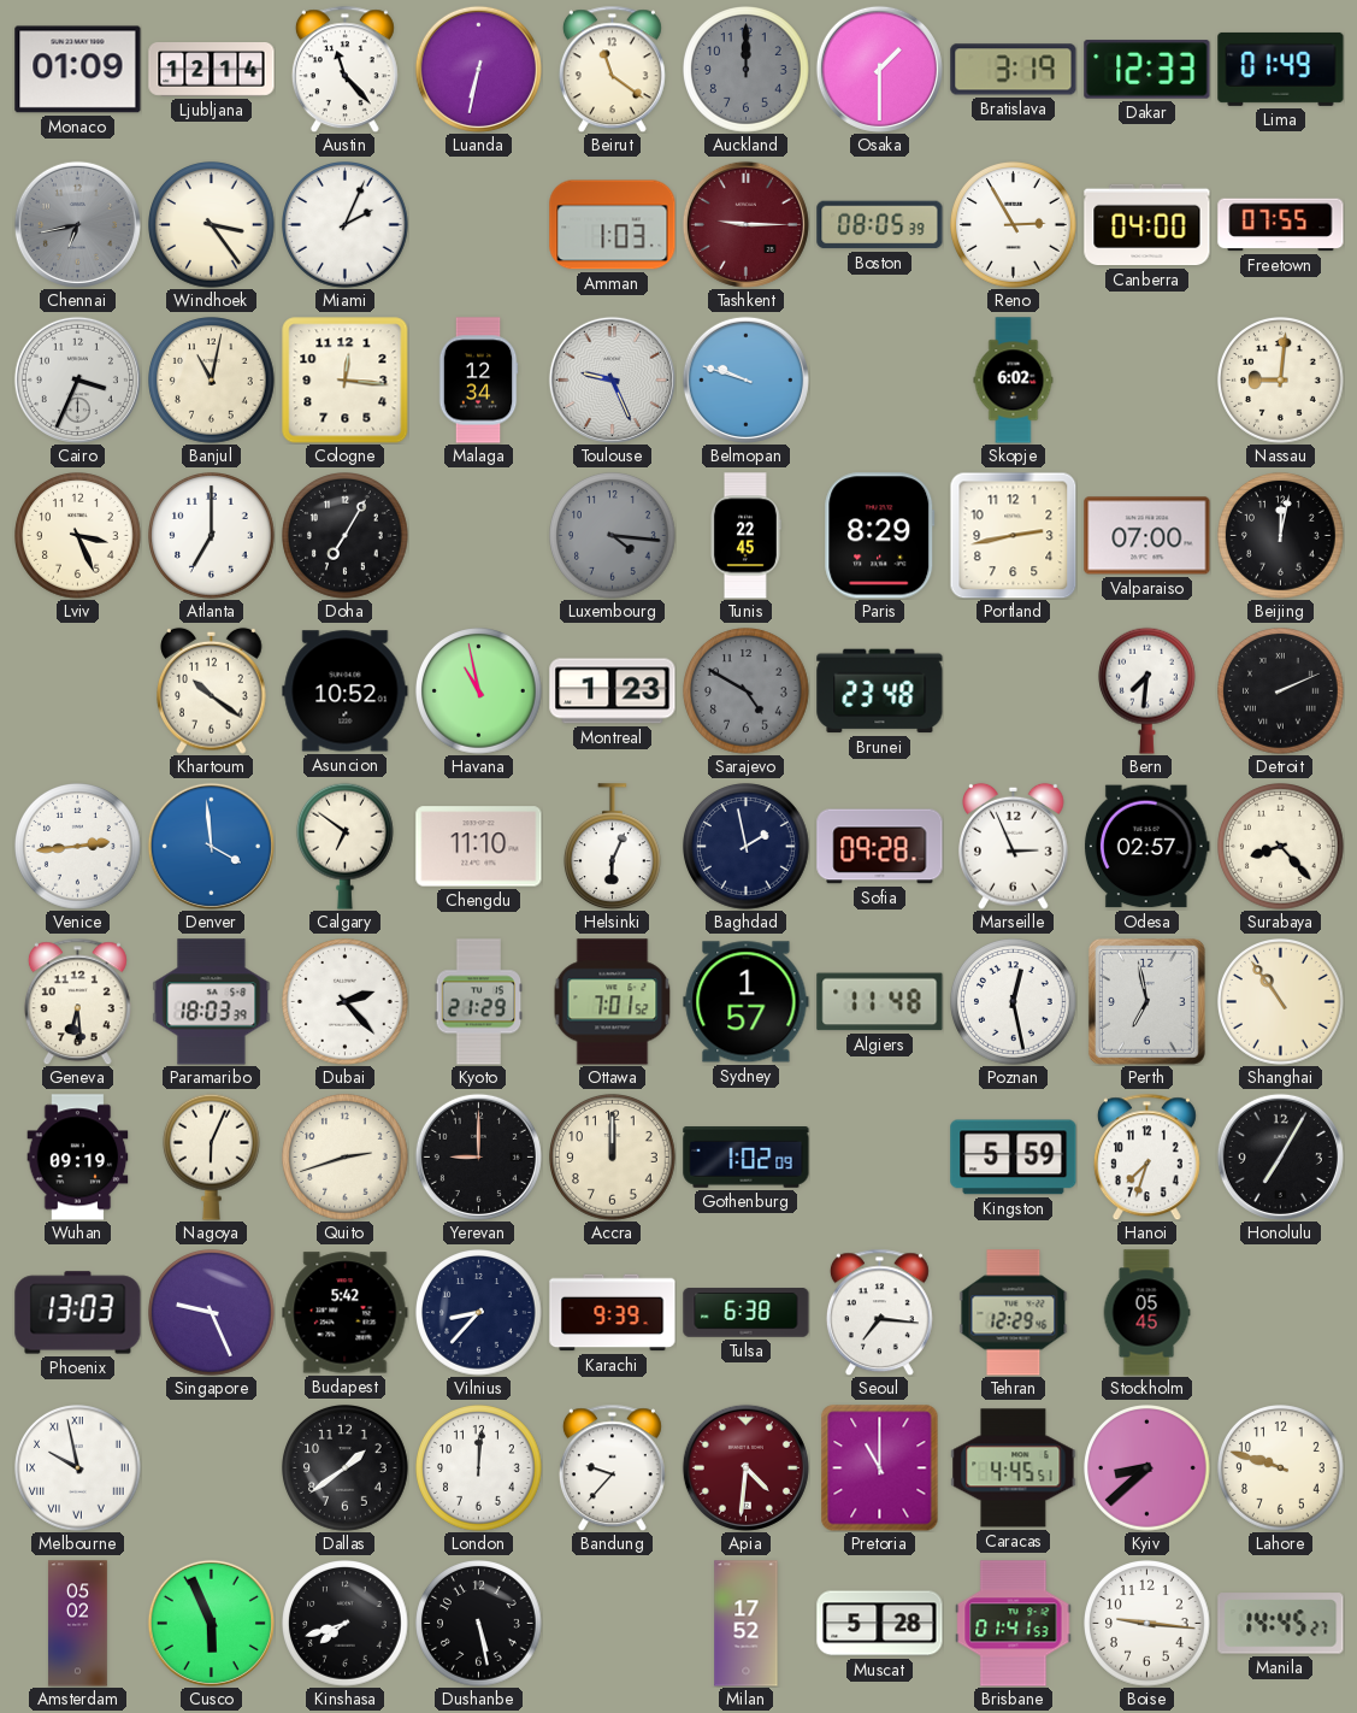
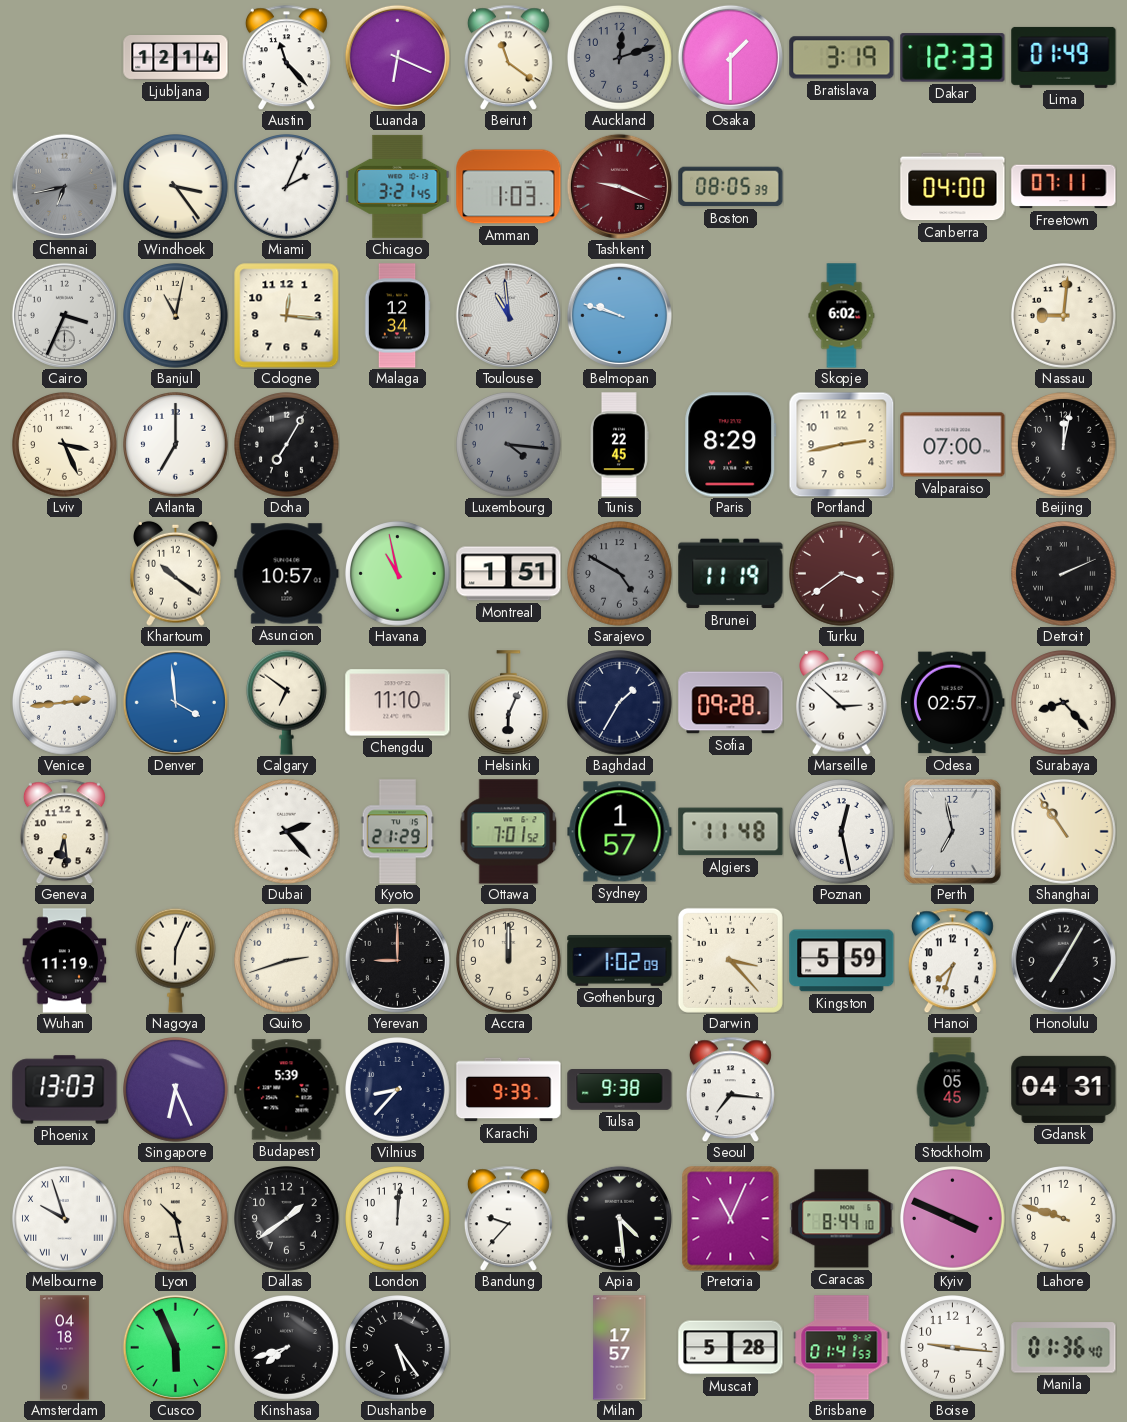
Monaco: 01:09 -> none
Luanda: 6:32 -> 6:19
Auckland: 12:00 -> 12:12
Chicago: none -> 3:21
Tashkent: 9:15 -> 9:19
Reno: 2:55 -> none
Freetown: 07:55 -> 07:11
Toulouse: 9:26 -> 10:59
Asuncion: 10:52 -> 10:57
Montreal: 1:23 -> 1:51
Brunei: 23:48 -> 11:19
Turku: none -> 3:39
Bern: 7:31 -> none
Baghdad: 1:58 -> 1:35
Marseille: 2:56 -> 2:52
Paramaribo: 18:03 -> none
Wuhan: 09:19 -> 11:19
Darwin: none -> 3:23
Singapore: 9:26 -> 6:26
Budapest: 5:42 -> 5:39
Tulsa: 6:38 -> 9:38
Tehran: 12:29 -> none
Gdansk: none -> 04:31
Melbourne: 9:58 -> 9:57
Lyon: none -> 10:28
Apia: 4:31 -> 4:29
Apia dial: burgundy -> black
Pretoria: 11:00 -> 11:04
Caracas: 4:45 -> 8:44
Kyiv: 8:38 -> 3:49
Amsterdam: 05:02 -> 04:18
Dushanbe: 5:28 -> 5:24
Milan: 17:52 -> 17:57
Manila: 14:45 -> 01:36
